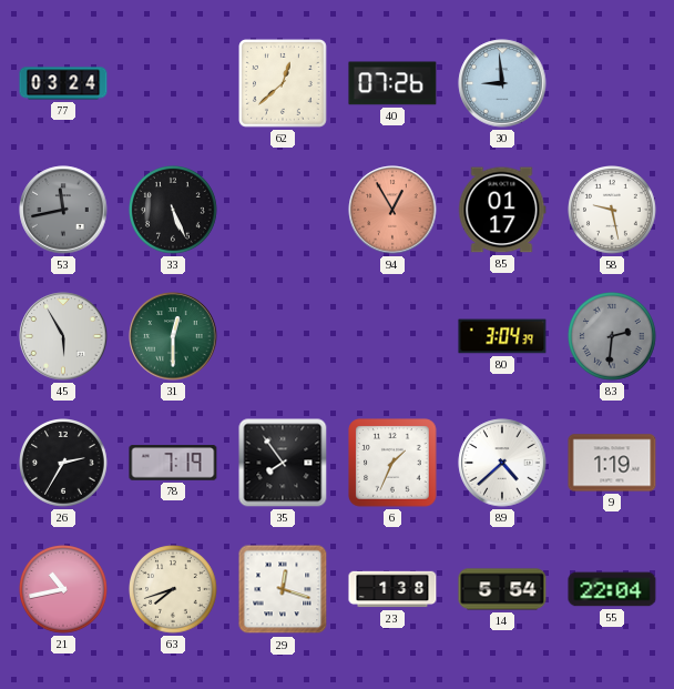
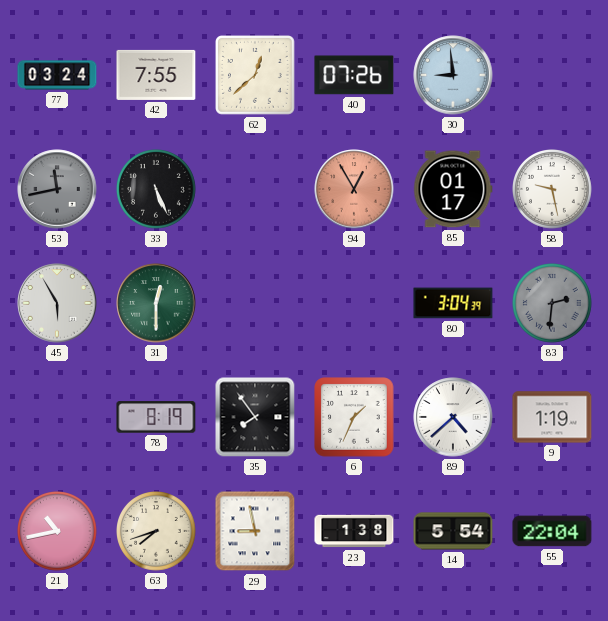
42: none -> 7:55
26: 2:35 -> none
78: 7:19 -> 8:19
29: 12:18 -> 8:58
